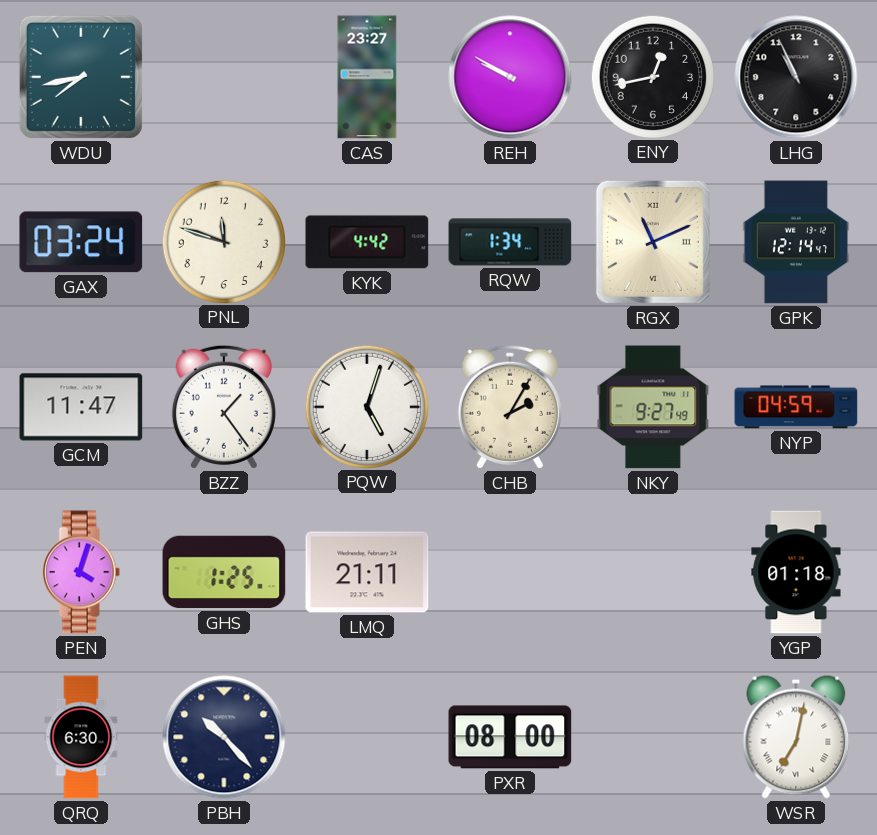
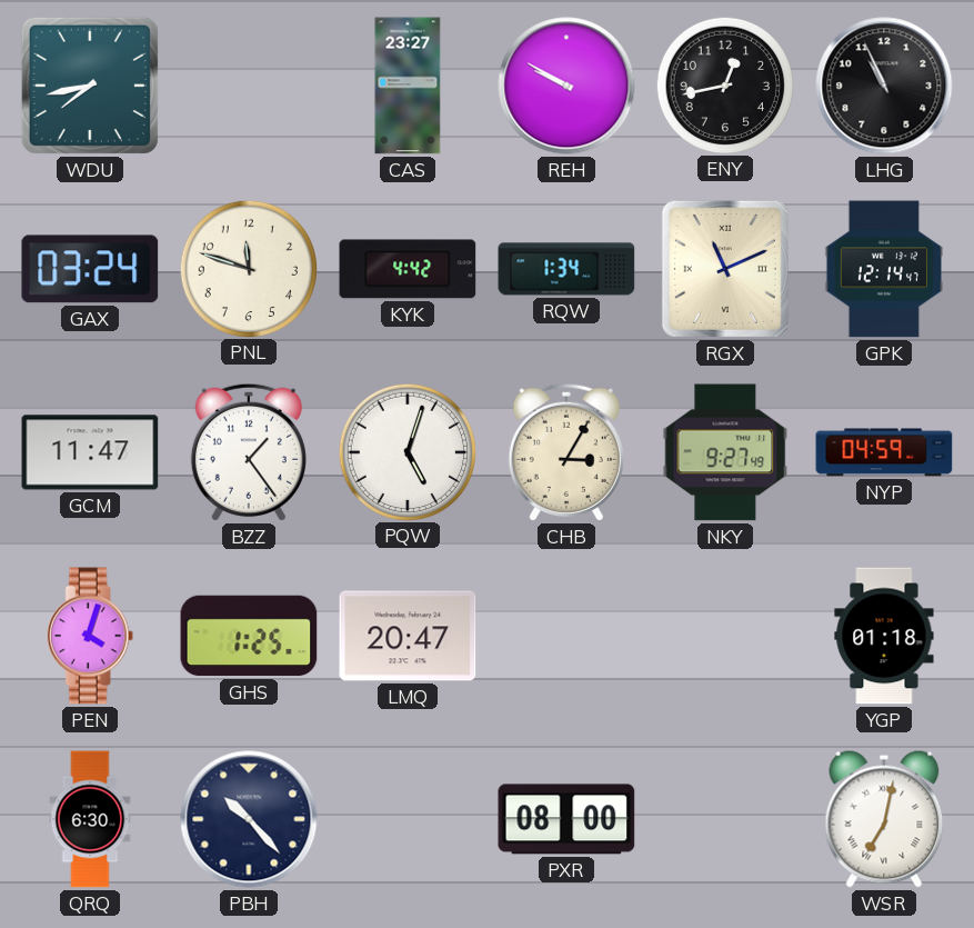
CHB: 2:05 -> 3:05
LMQ: 21:11 -> 20:47
